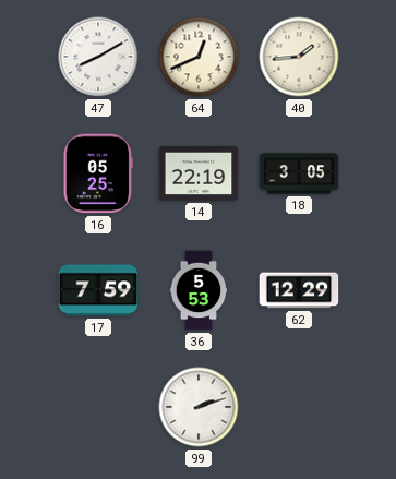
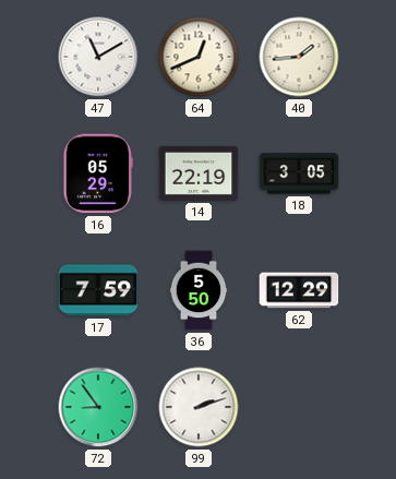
47: 8:10 -> 11:10
16: 05:25 -> 05:29
36: 5:53 -> 5:50
72: none -> 8:54
